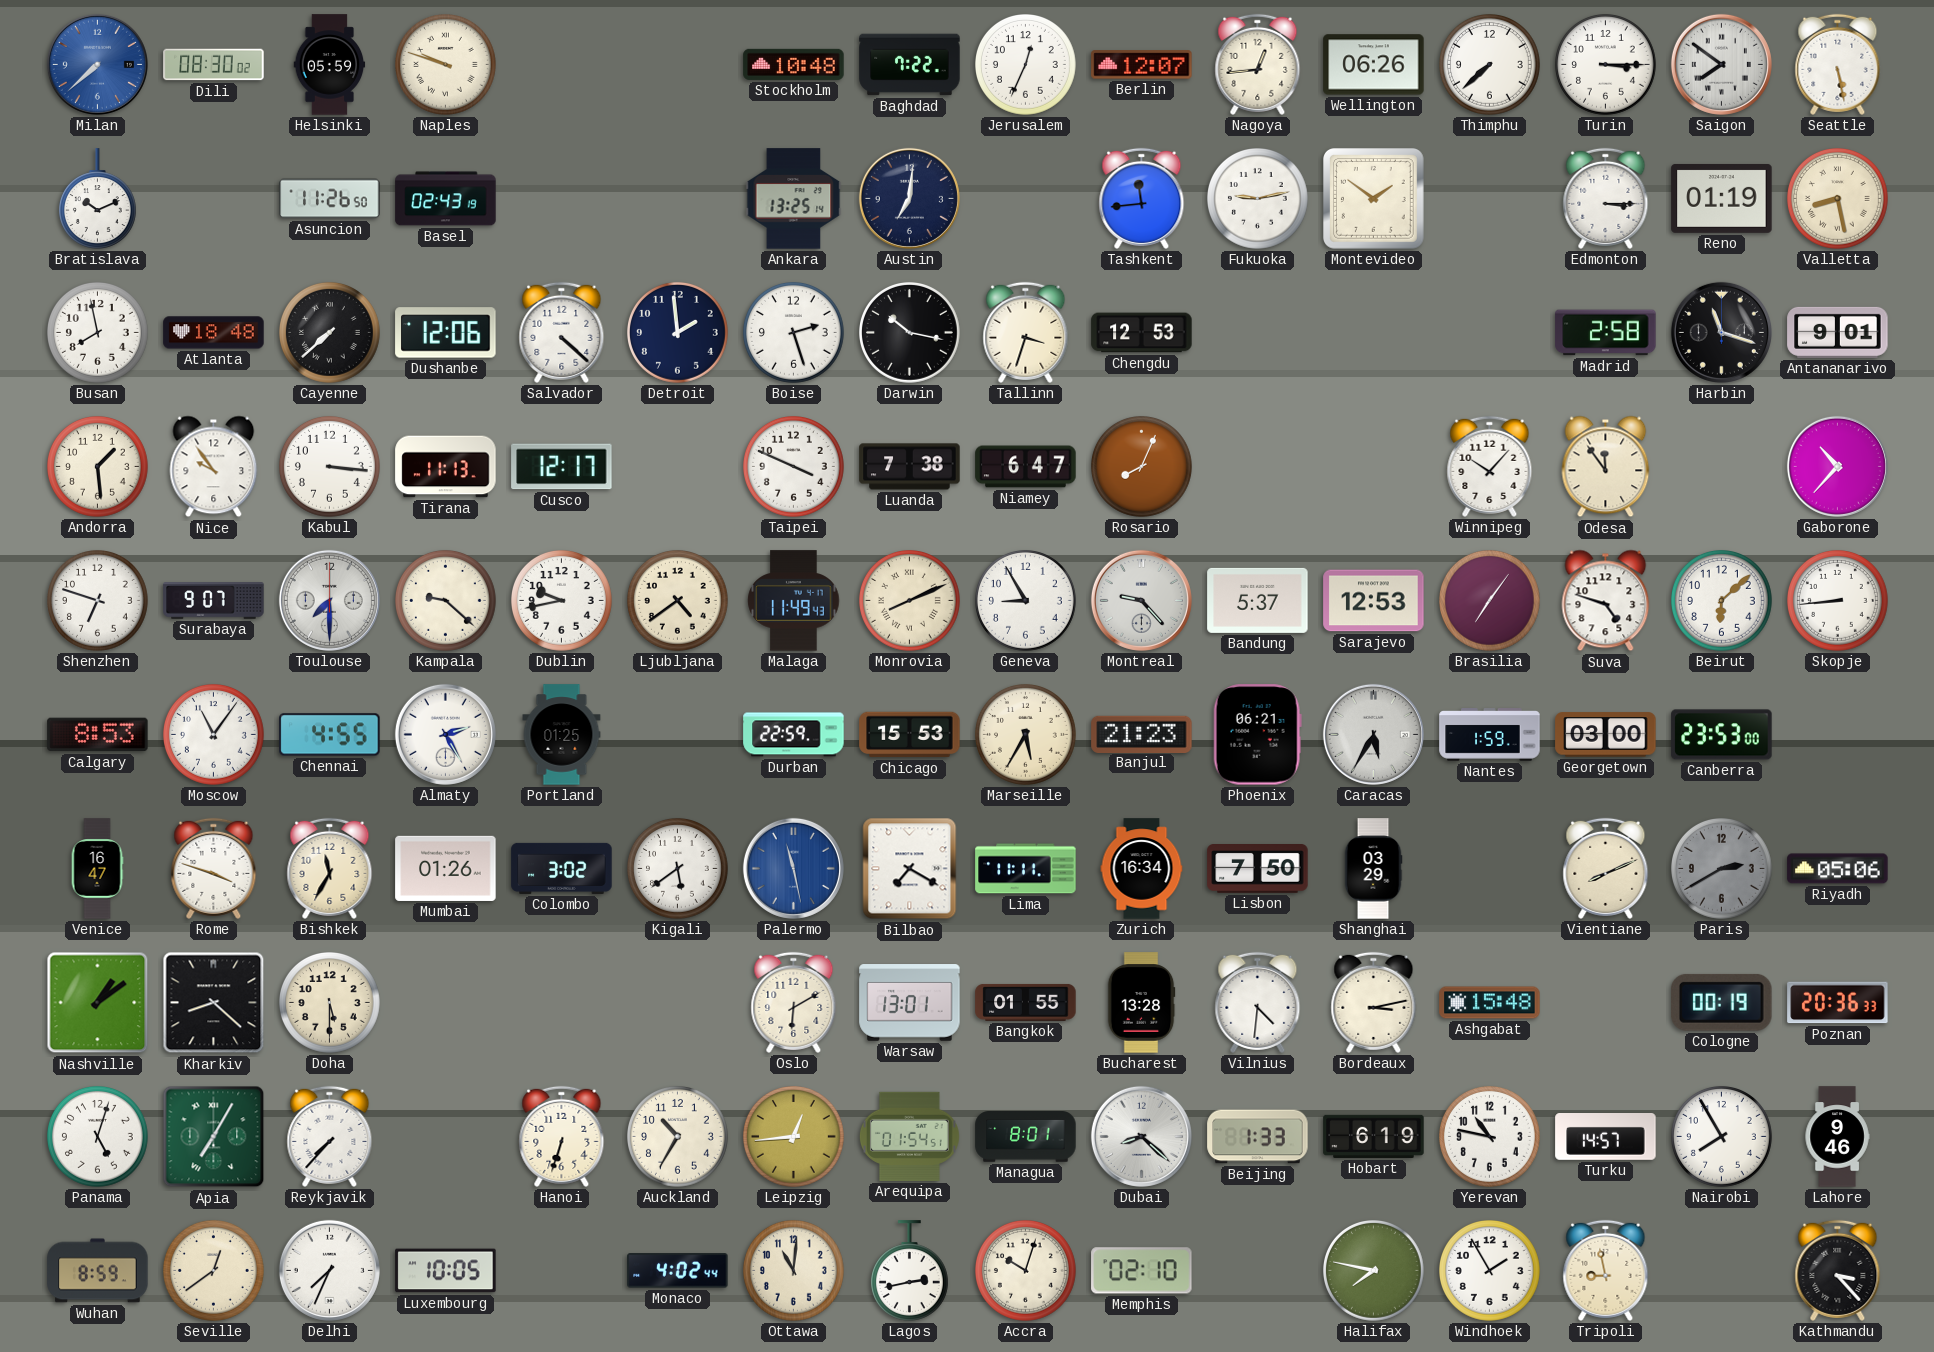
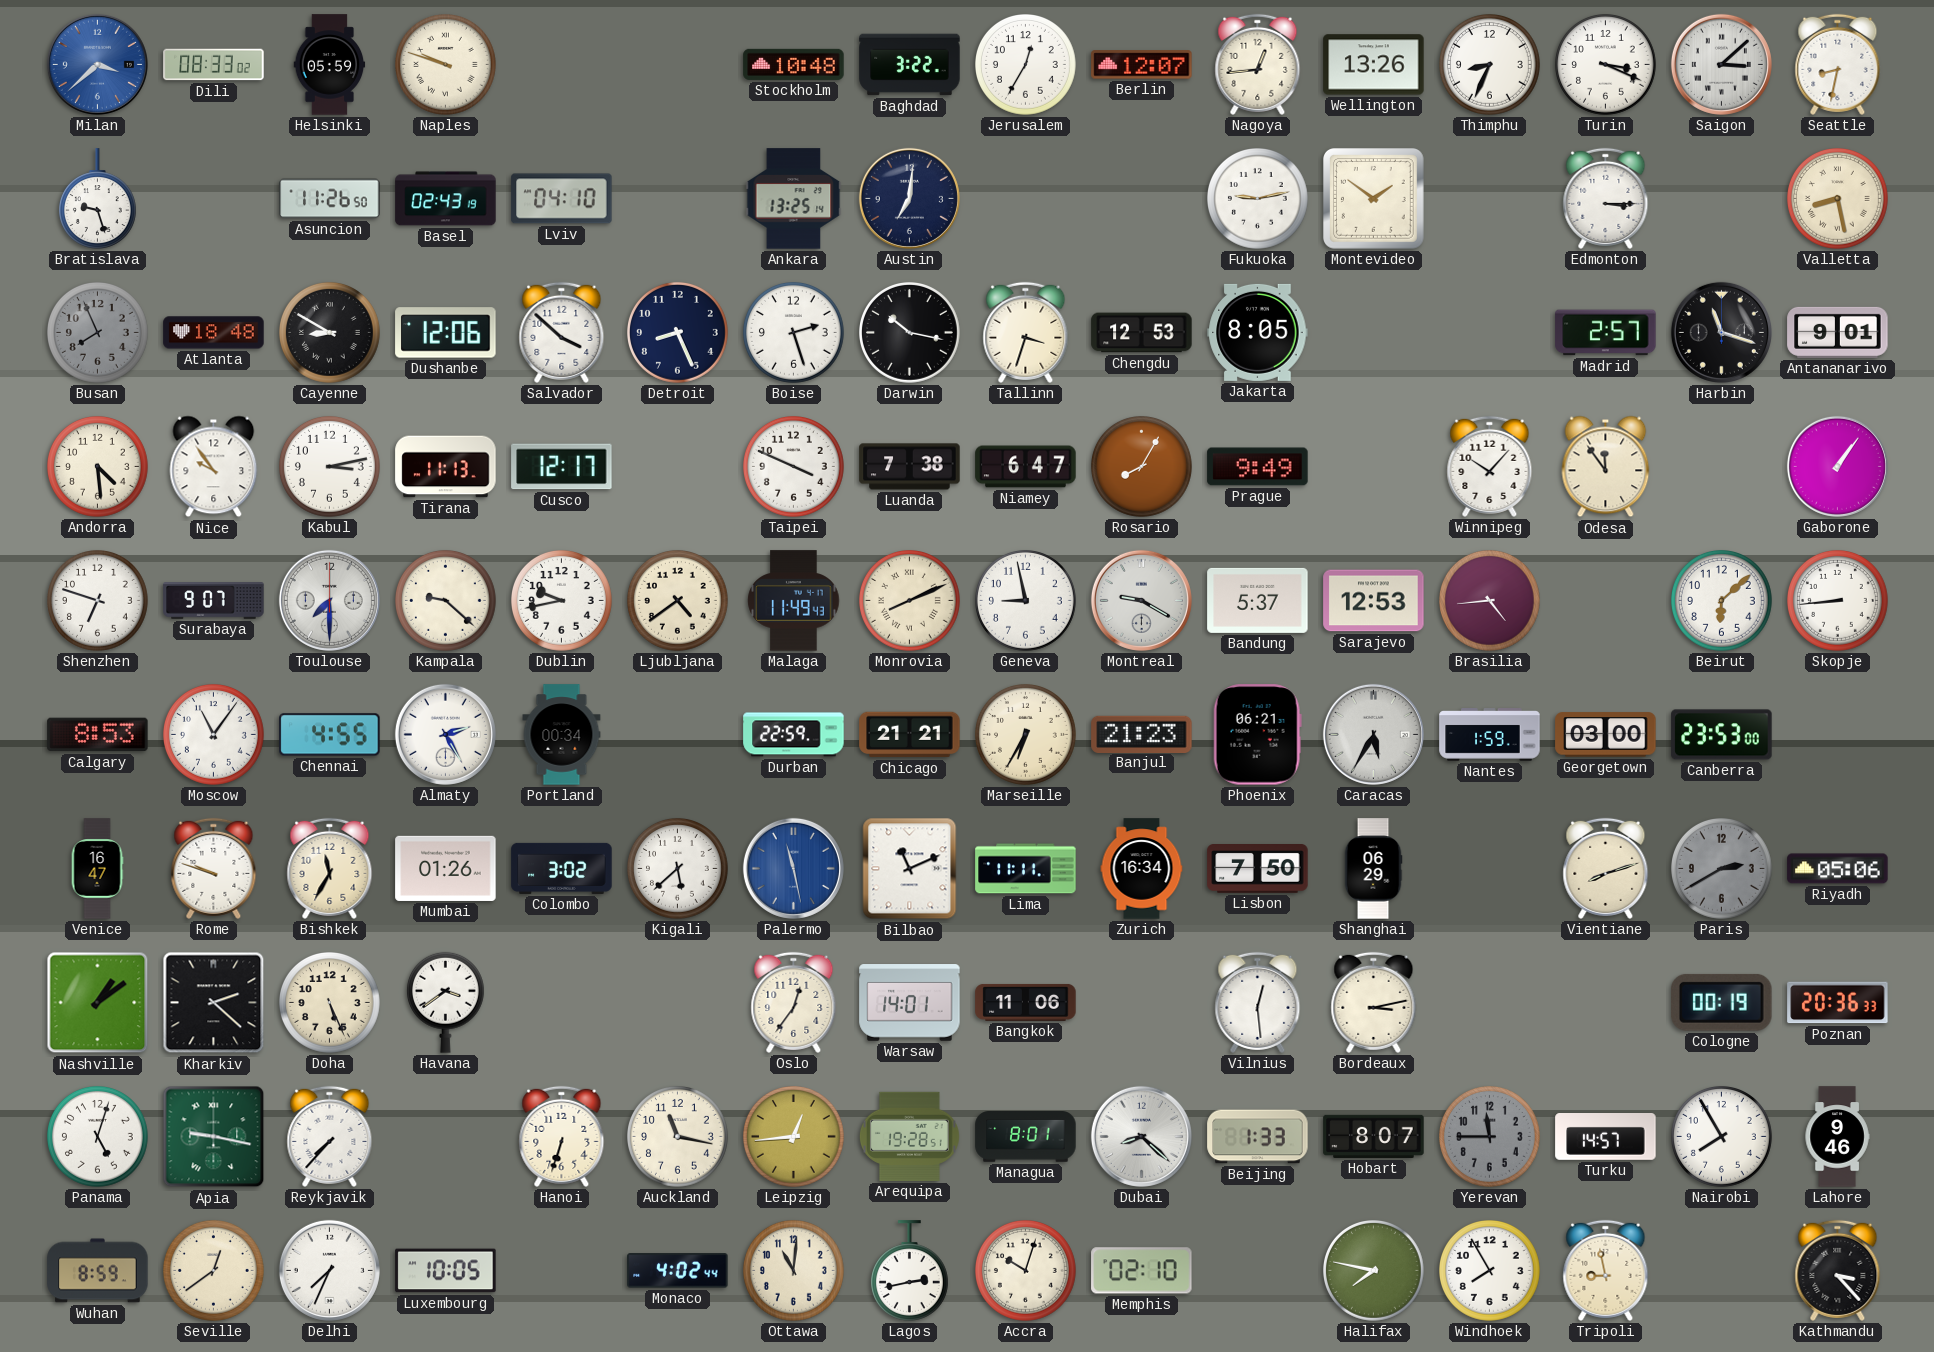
Milan: 7:38 -> 3:38
Dili: 08:30 -> 08:33
Baghdad: 7:22 -> 3:22
Jerusalem: 12:34 -> 12:35
Wellington: 06:26 -> 13:26
Thimphu: 7:38 -> 8:34
Turin: 3:15 -> 3:19
Saigon: 7:51 -> 3:08
Seattle: 5:28 -> 8:32
Bratislava: 10:11 -> 9:27
Lviv: none -> 04:10
Tashkent: 11:44 -> none
Reno: 01:19 -> none
Busan: 7:58 -> 7:56
Busan dial: white -> grey
Cayenne: 7:38 -> 8:50
Salvador: 4:22 -> 3:52
Detroit: 1:59 -> 8:26
Jakarta: none -> 8:05
Madrid: 2:58 -> 2:57
Andorra: 1:29 -> 4:29
Kabul: 3:16 -> 3:13
Rosario: 8:04 -> 8:05
Prague: none -> 9:49
Gaborone: 10:37 -> 1:06
Geneva: 8:55 -> 8:58
Montreal: 9:23 -> 9:20
Brasilia: 7:06 -> 4:44
Suva: 4:48 -> none
Portland: 01:25 -> 00:34
Chicago: 15:53 -> 21:21
Marseille: 5:35 -> 6:35
Rome: 3:48 -> 9:48
Kigali: 5:39 -> 5:38
Bilbao: 7:20 -> 11:11
Shanghai: 03:29 -> 06:29
Vientiane: 8:11 -> 8:12
Kharkiv: 8:22 -> 2:22
Doha: 5:30 -> 5:26
Havana: none -> 3:39
Oslo: 6:10 -> 12:36
Warsaw: 13:01 -> 14:01
Bangkok: 01:55 -> 11:06
Bucharest: 13:28 -> none
Vilnius: 4:31 -> 12:29
Ashgabat: 15:48 -> none
Apia: 7:05 -> 9:17
Auckland: 10:35 -> 11:17
Arequipa: 01:54 -> 19:28
Hobart: 6:19 -> 8:07
Yerevan: 10:47 -> 11:45
Yerevan dial: white -> grey
Windhoek: 1:55 -> 7:55
